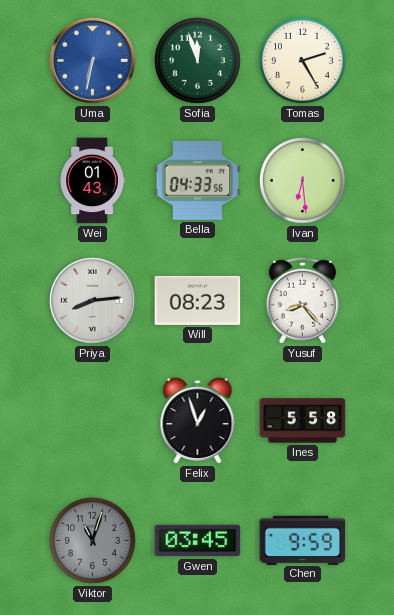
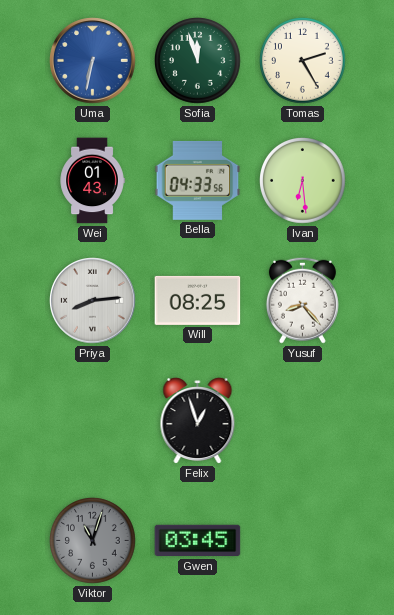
Will: 08:23 -> 08:25
Ines: 5:58 -> none
Chen: 9:59 -> none
